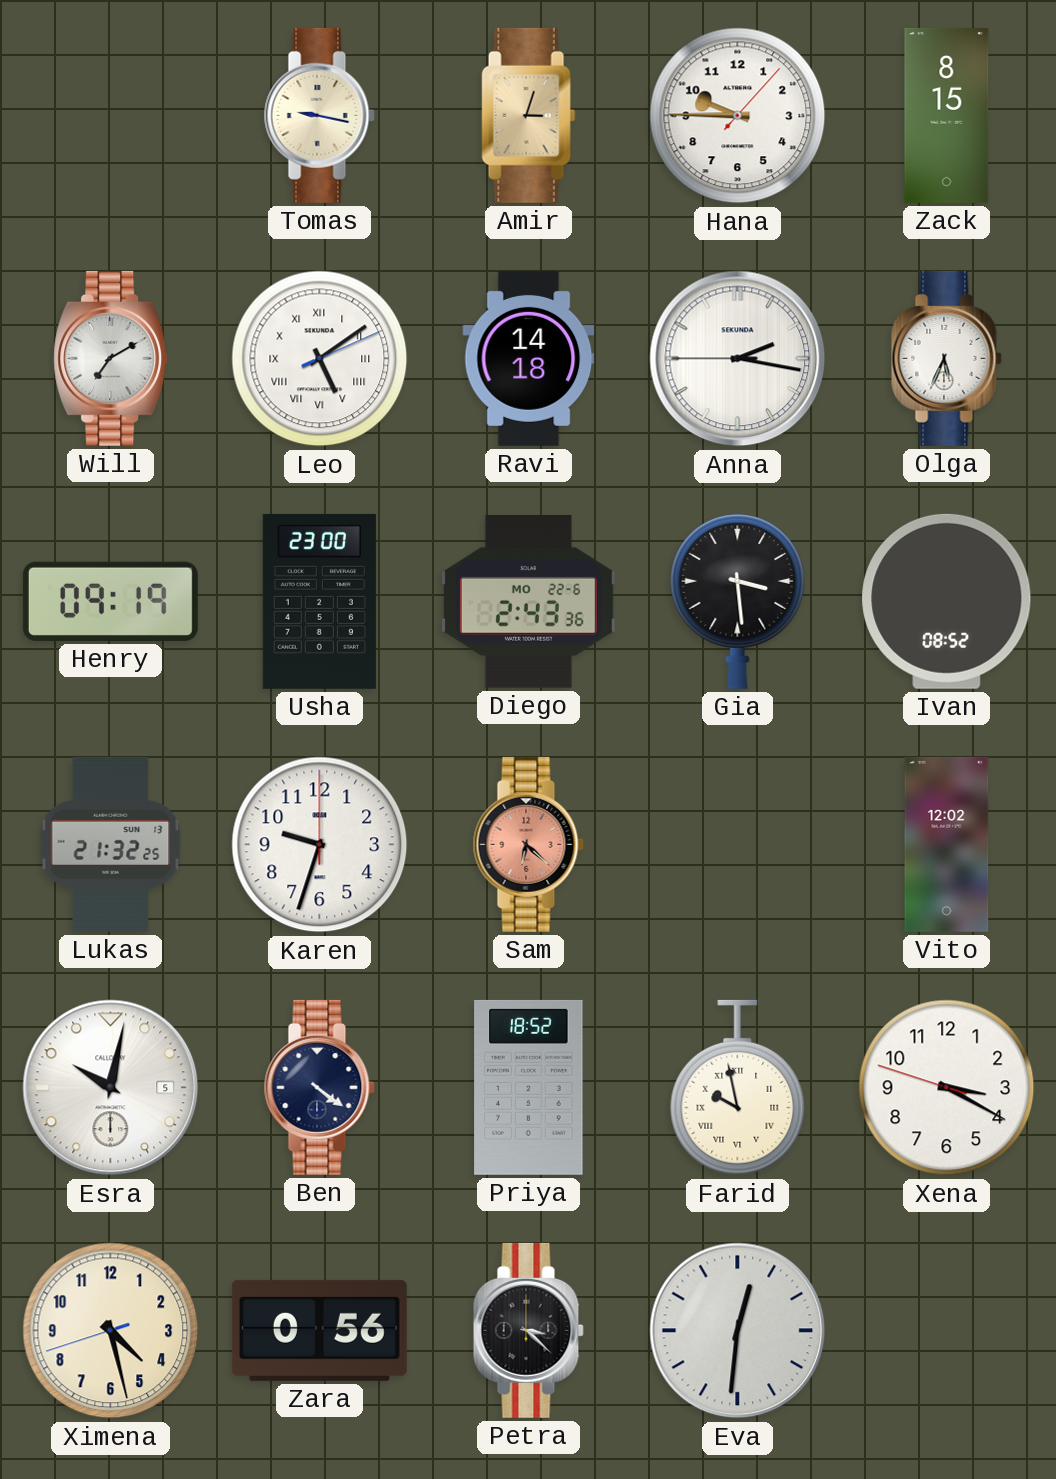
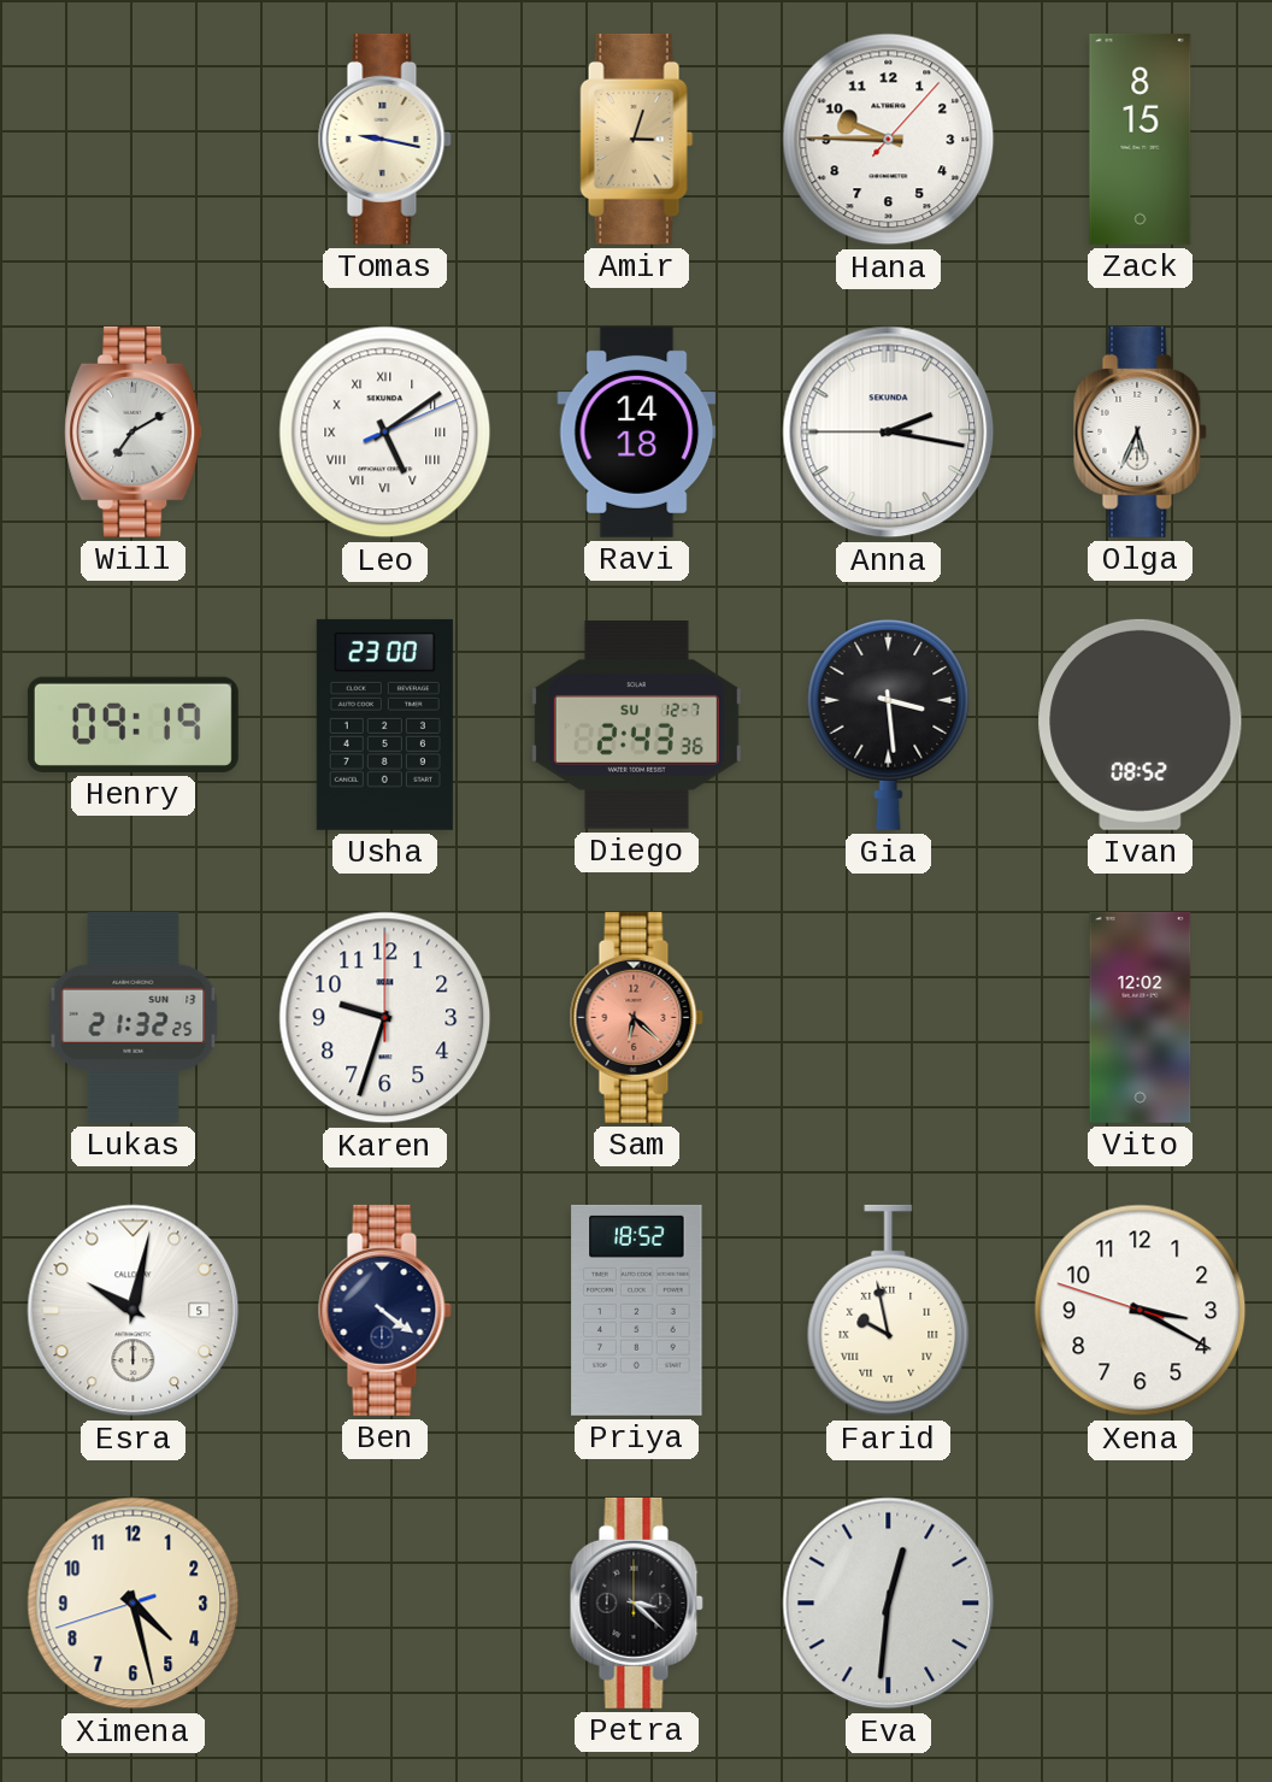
Diego date: MO 22-6 -> SU 12-7
Zara: 0:56 -> none
